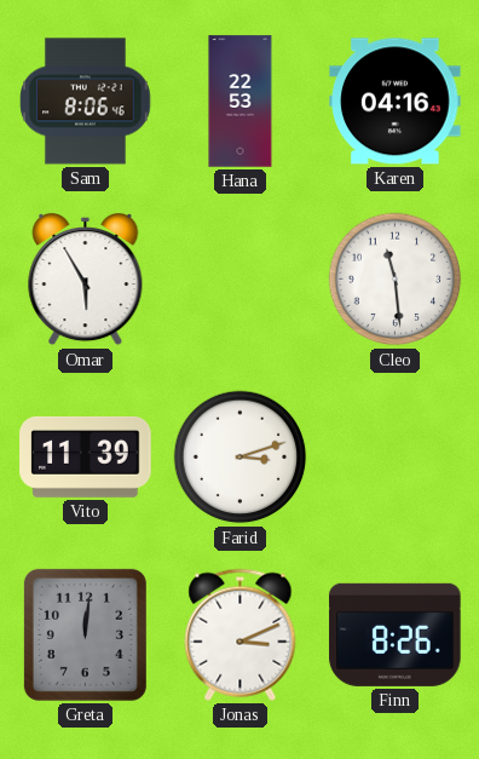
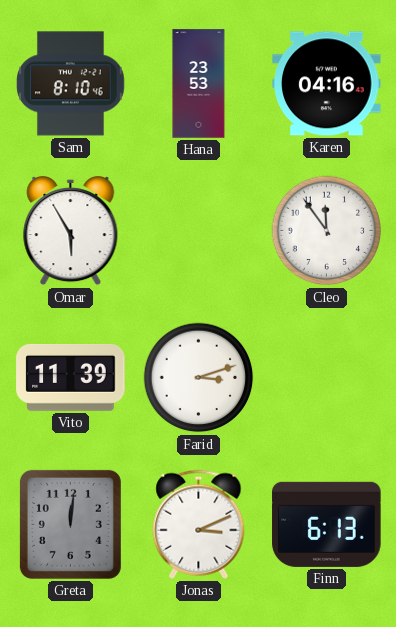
Sam: 8:06 -> 8:10
Hana: 22:53 -> 23:53
Cleo: 11:29 -> 11:54
Finn: 8:26 -> 6:13
